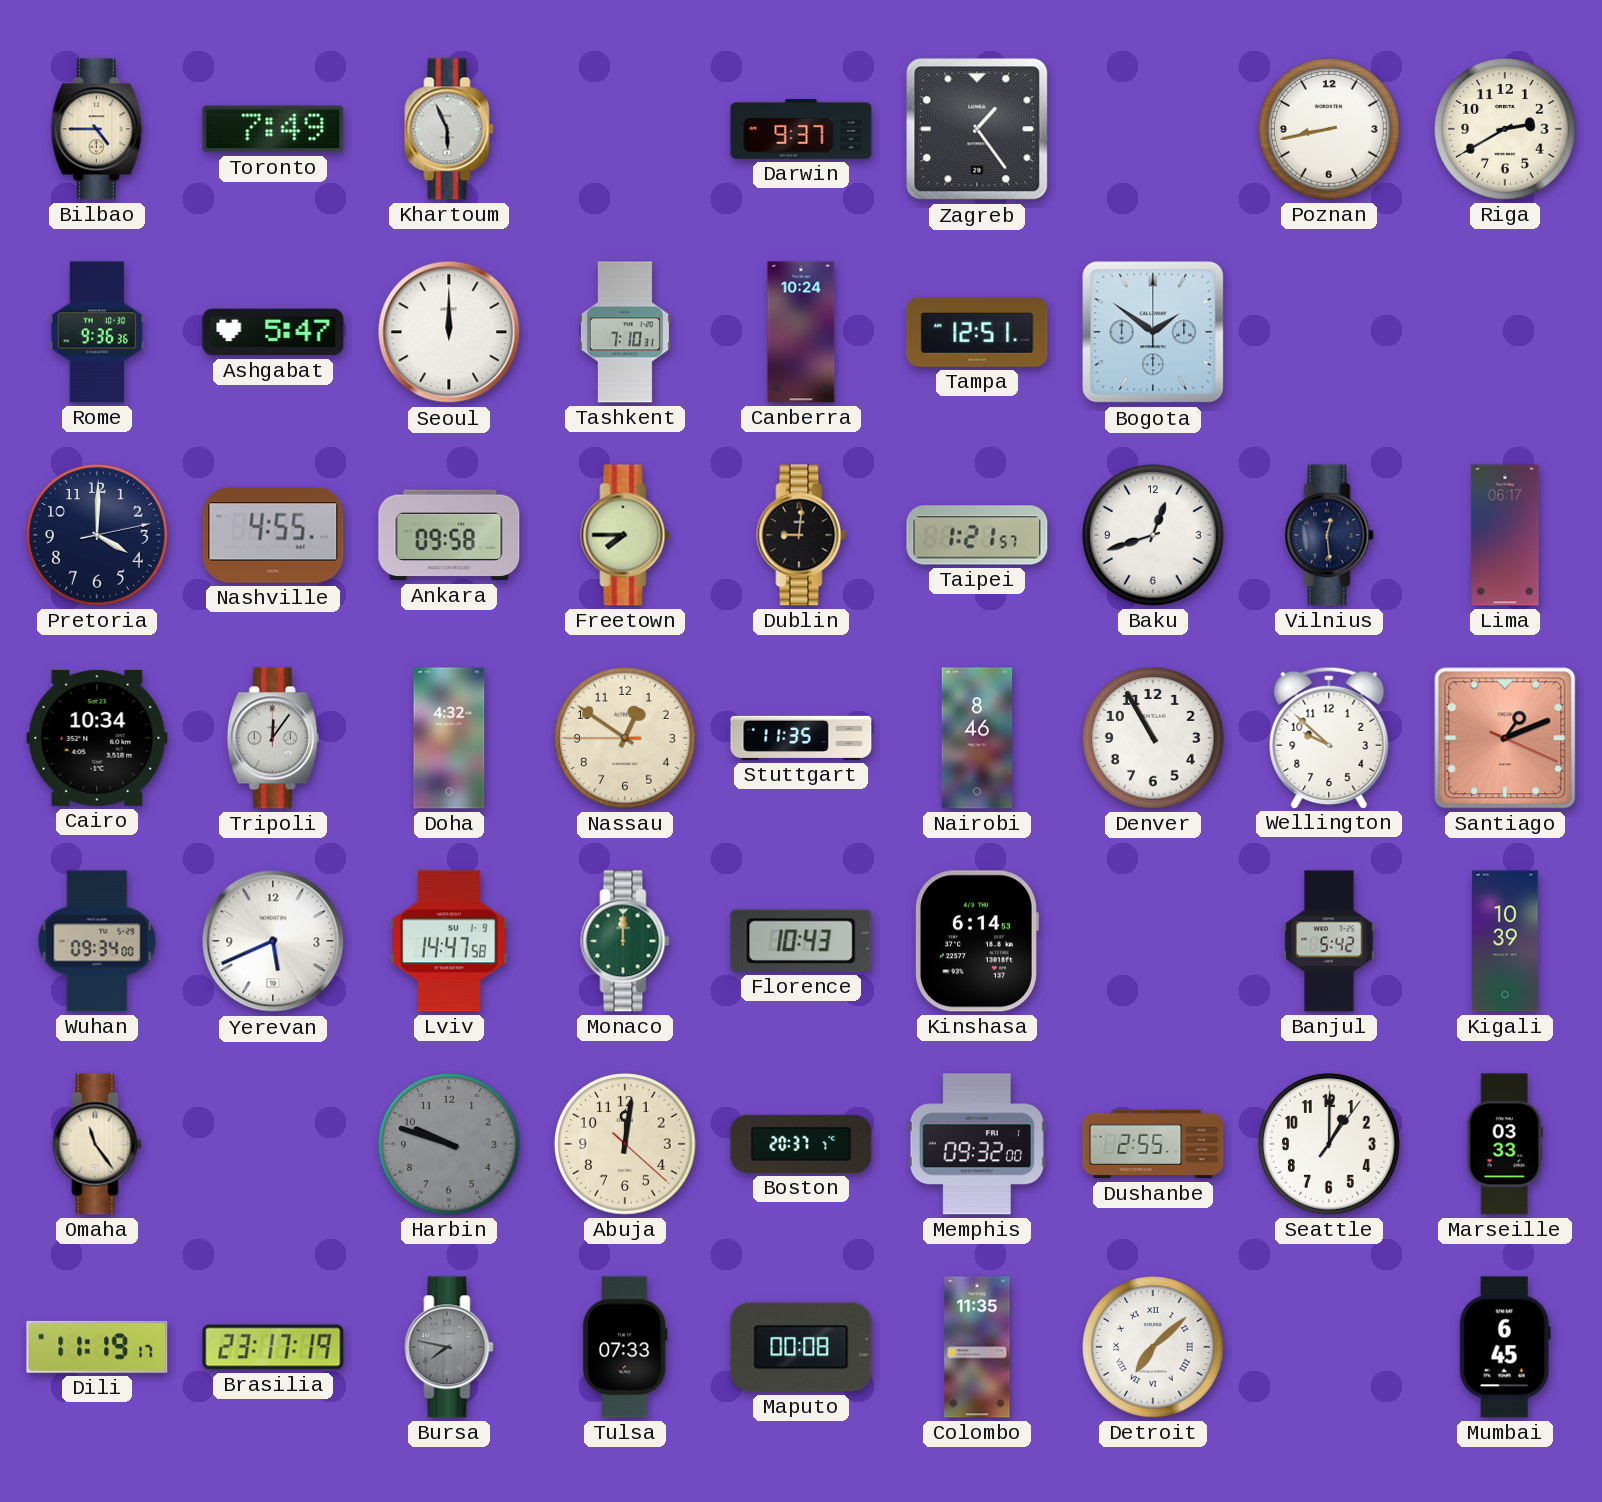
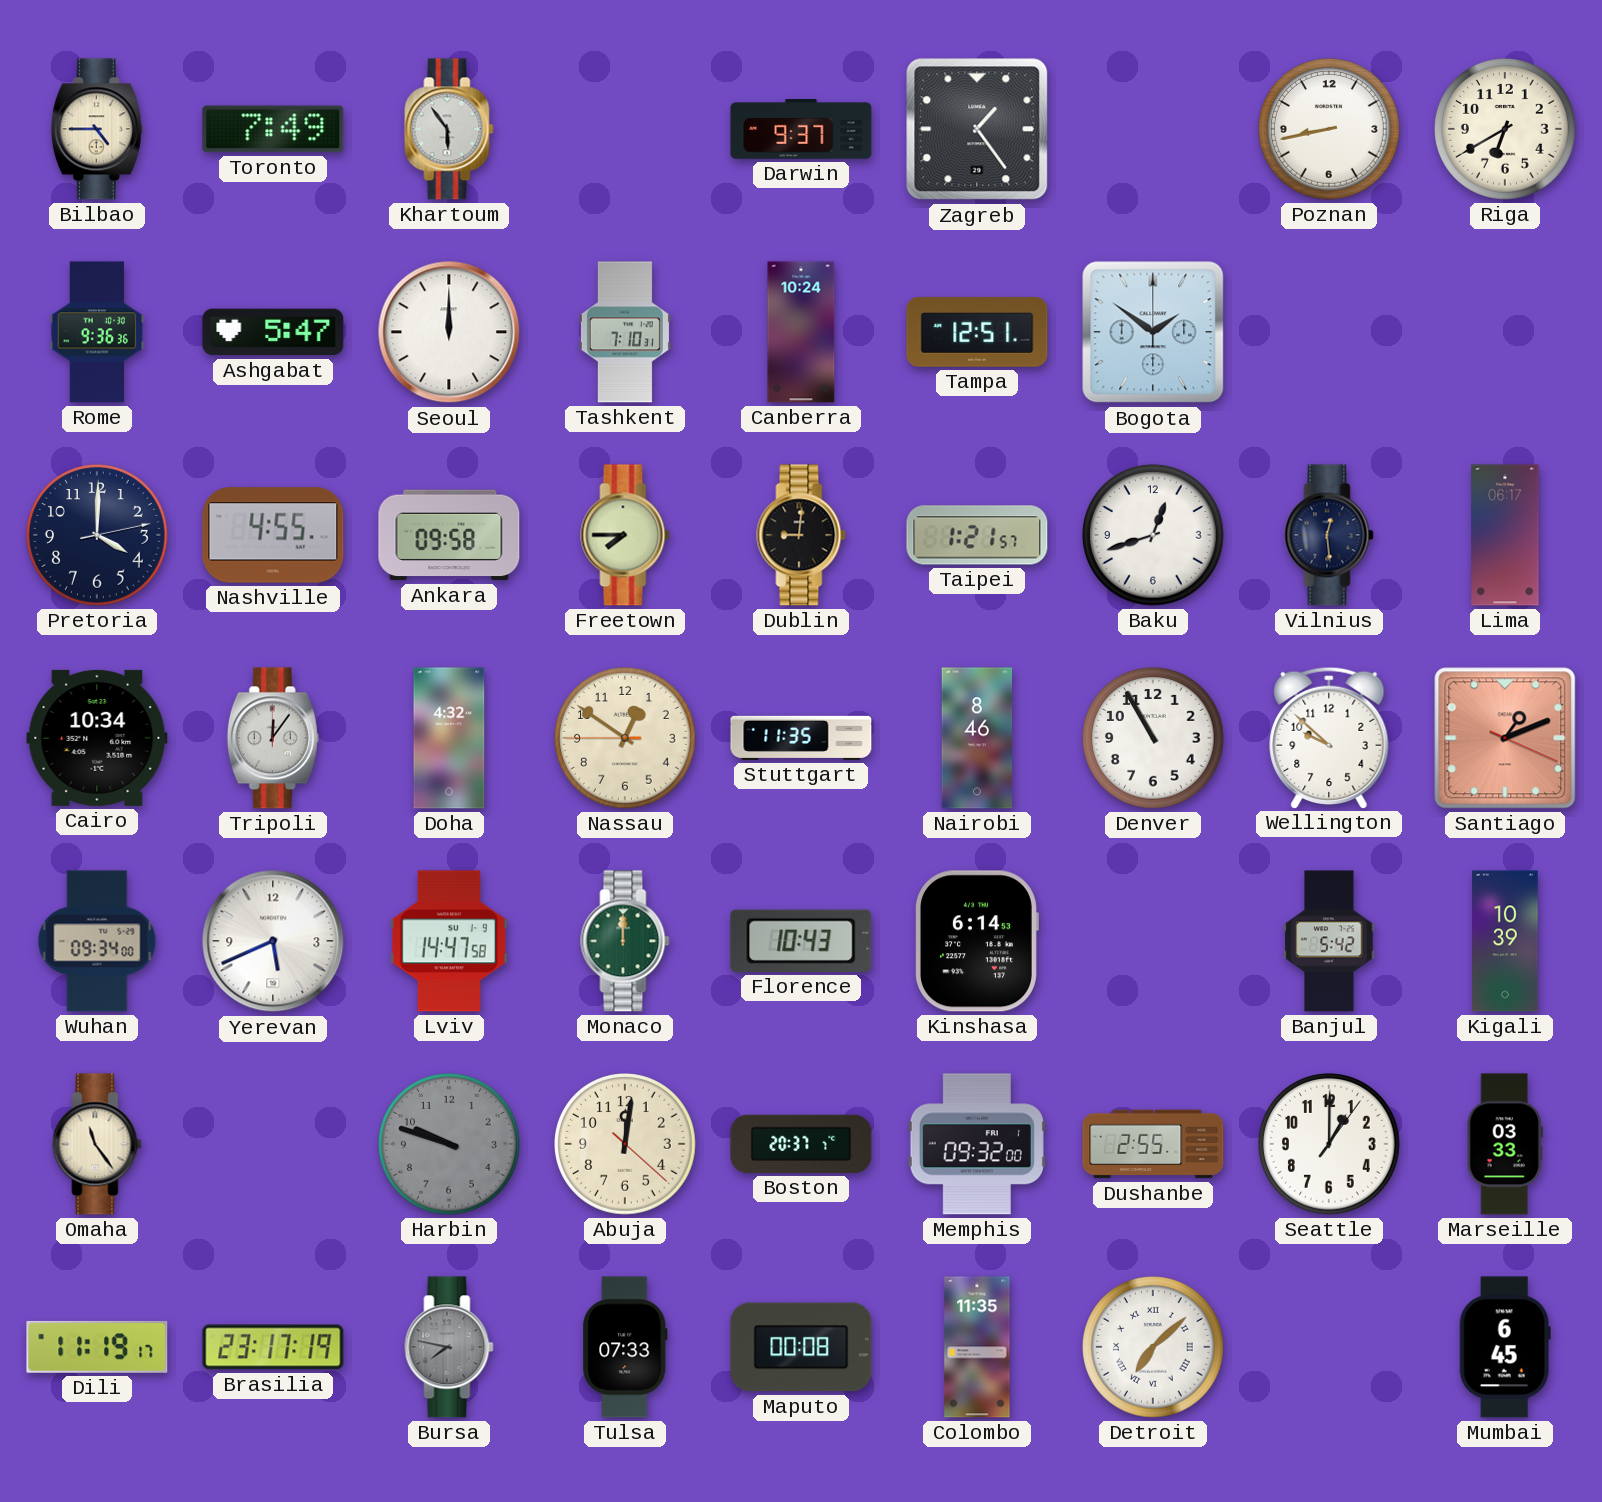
Khartoum: 5:56 -> 5:54
Riga: 2:40 -> 6:40
